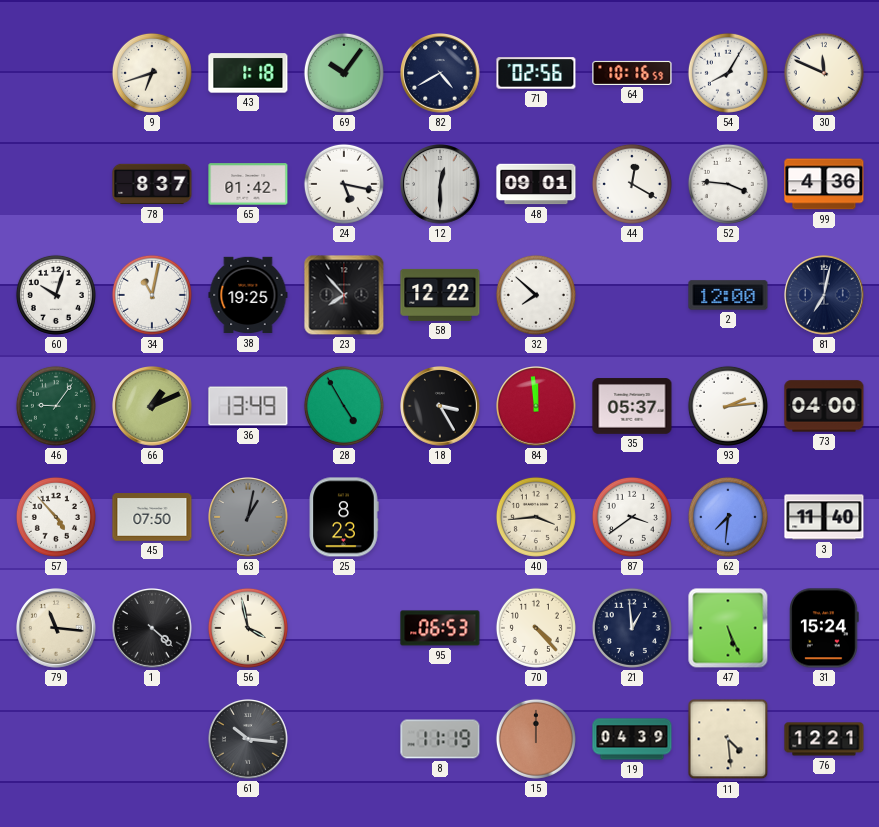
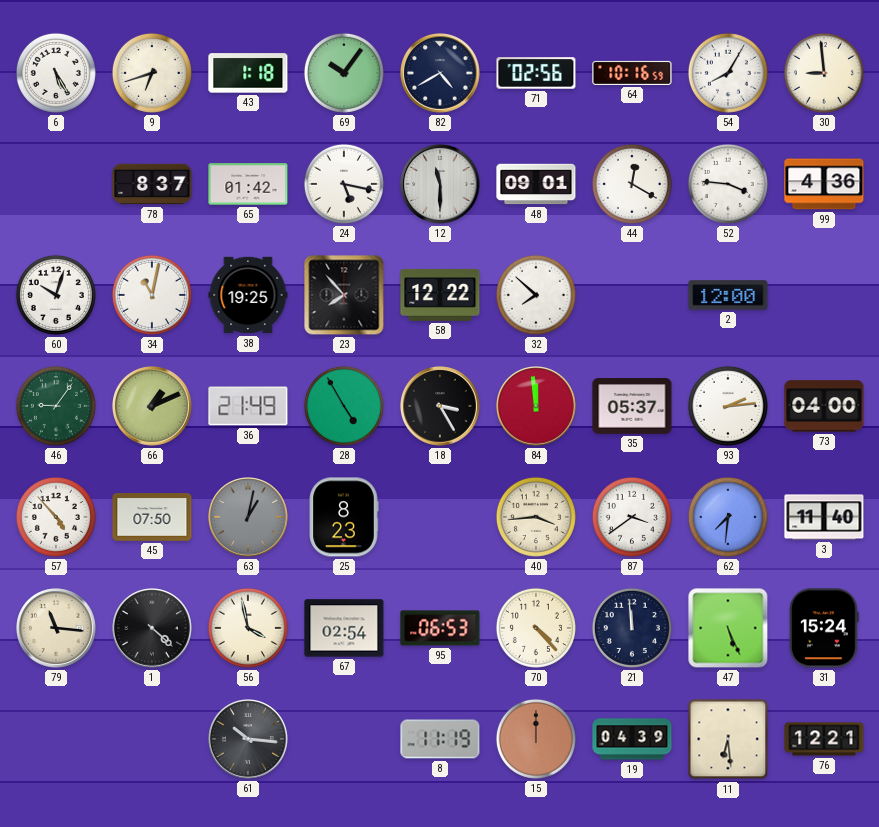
6: none -> 5:25
30: 11:49 -> 8:59
12: 12:30 -> 11:30
81: 7:02 -> none
36: 13:49 -> 21:49
67: none -> 02:54
21: 12:59 -> 11:59
11: 4:29 -> 6:29
